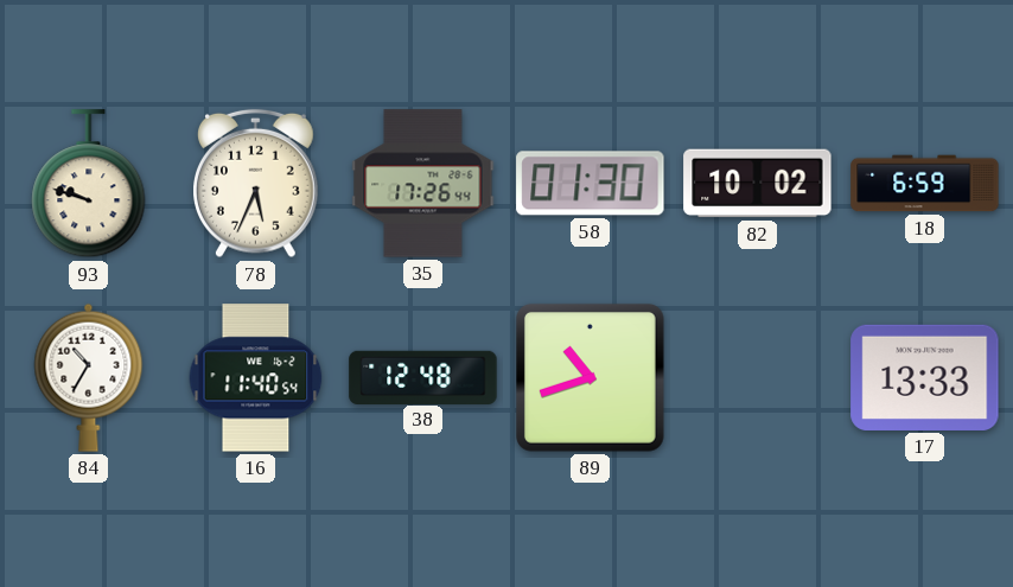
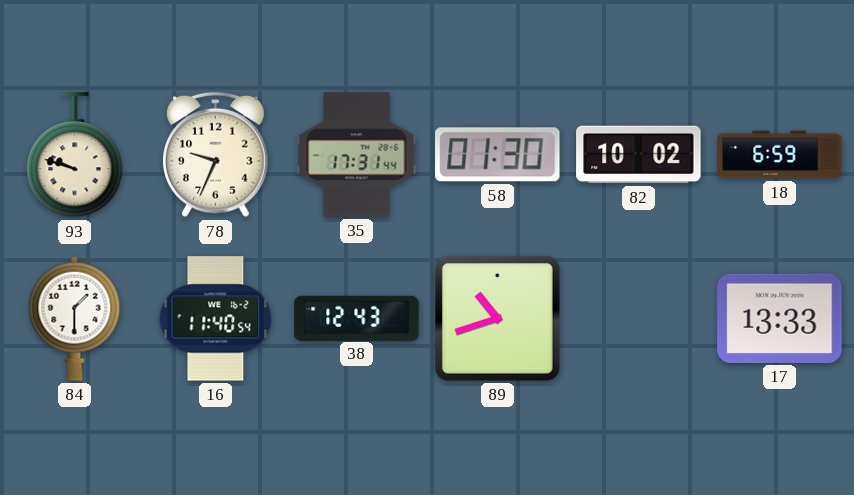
78: 5:34 -> 9:34
35: 17:26 -> 17:31
84: 10:35 -> 1:30
38: 12:48 -> 12:43
